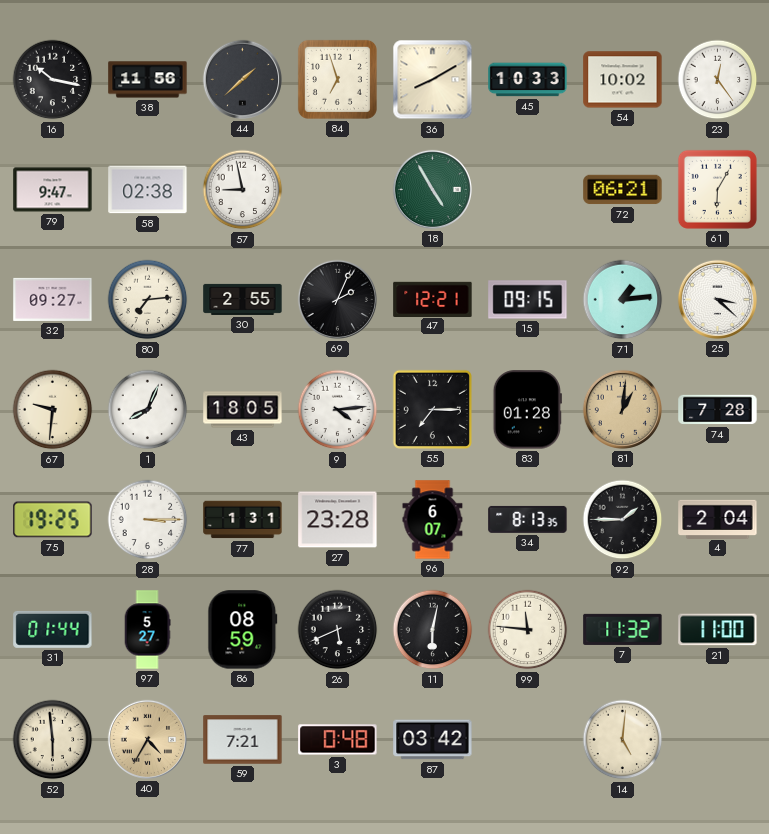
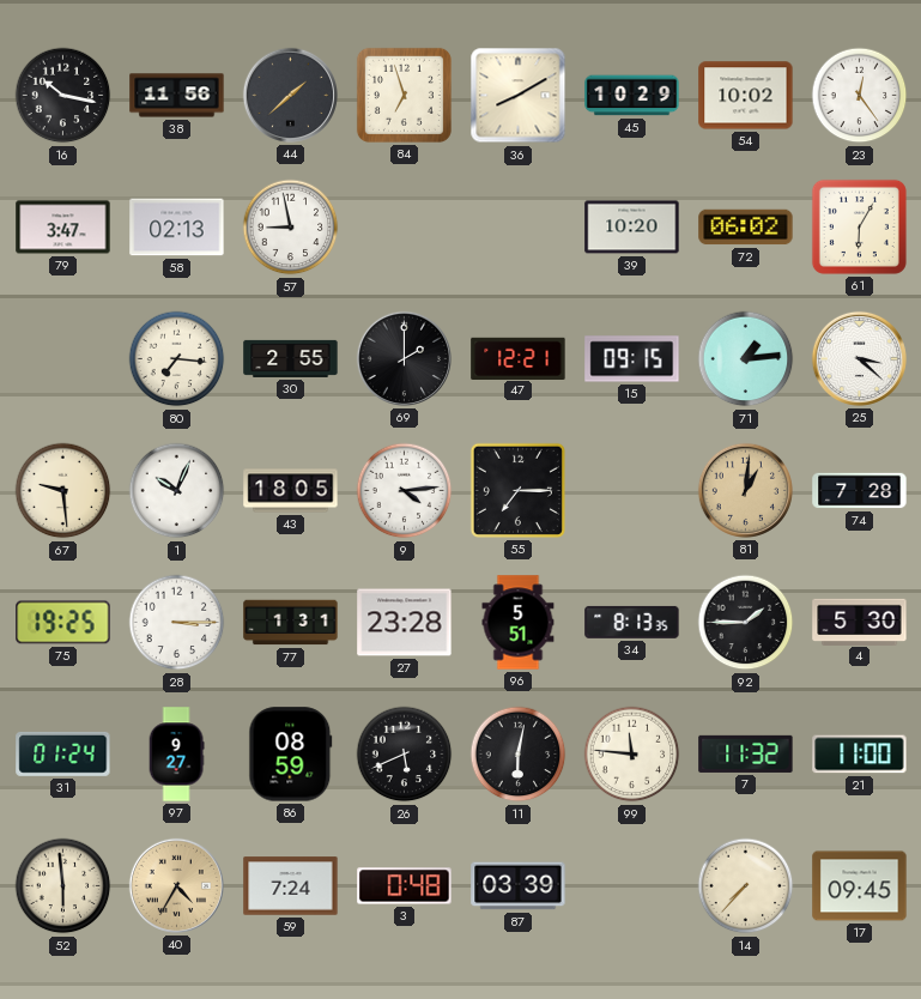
45: 10:33 -> 10:29
79: 9:47 -> 3:47
58: 02:38 -> 02:13
18: 4:55 -> none
39: none -> 10:20
72: 06:21 -> 06:02
32: 09:27 -> none
80: 7:14 -> 7:16
69: 2:04 -> 2:00
67: 9:31 -> 9:29
1: 8:04 -> 10:04
83: 01:28 -> none
96: 6:07 -> 5:51
4: 2:04 -> 5:30
31: 01:44 -> 01:24
97: 5:27 -> 9:27
59: 7:21 -> 7:24
87: 03:42 -> 03:39
14: 5:01 -> 7:37
17: none -> 09:45
